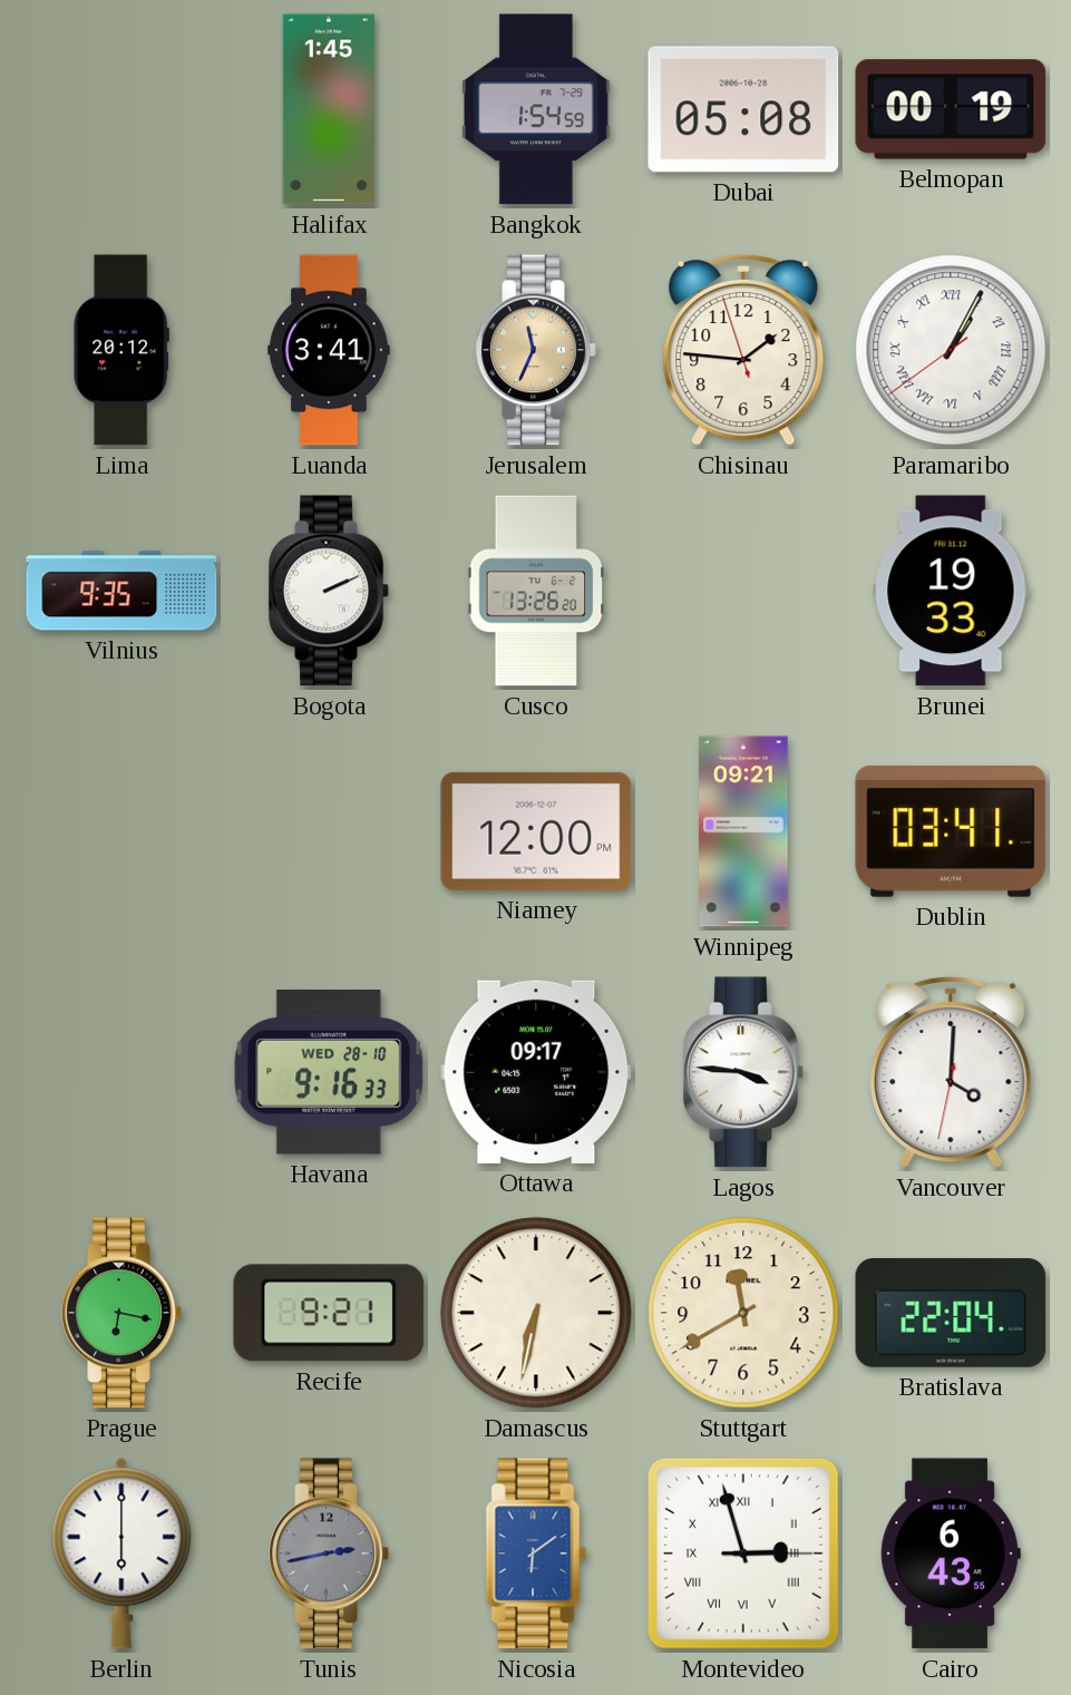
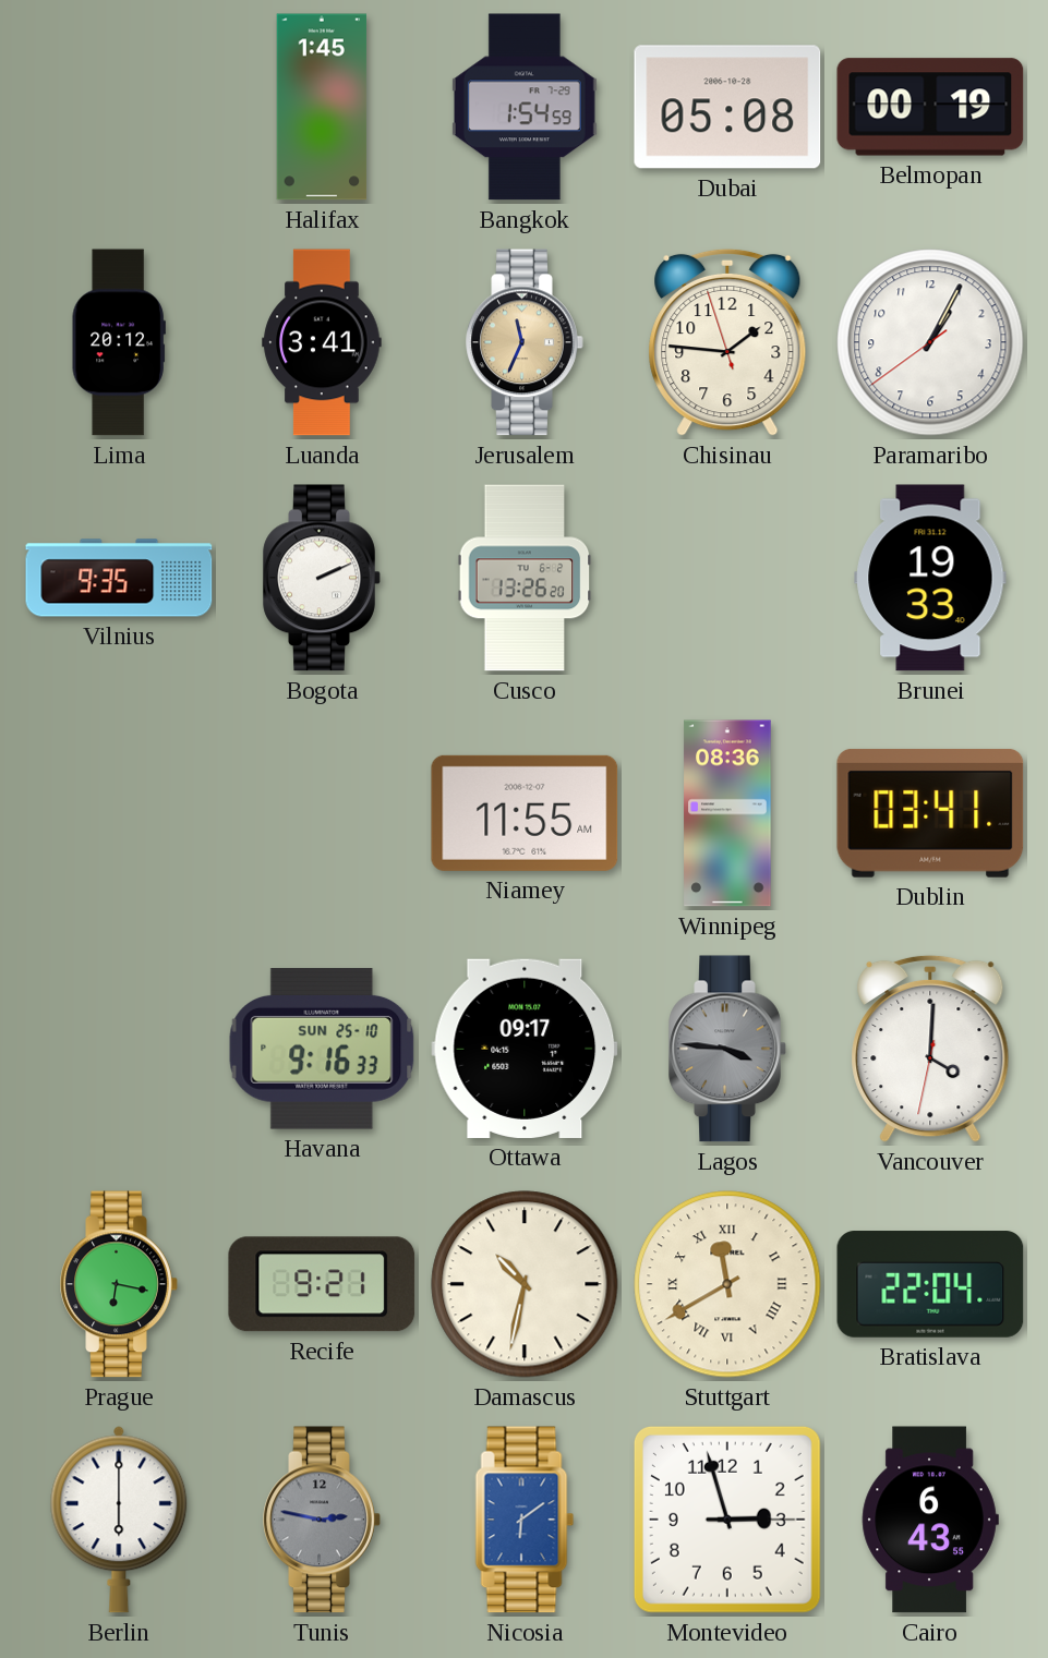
Paramaribo numerals: Roman -> Arabic
Niamey: 12:00 -> 11:55
Winnipeg: 09:21 -> 08:36
Havana date: WED 28-10 -> SUN 25-10
Lagos dial: white -> grey
Damascus: 6:32 -> 10:32
Stuttgart numerals: Arabic -> Roman
Tunis: 2:43 -> 2:47
Montevideo numerals: Roman -> Arabic
